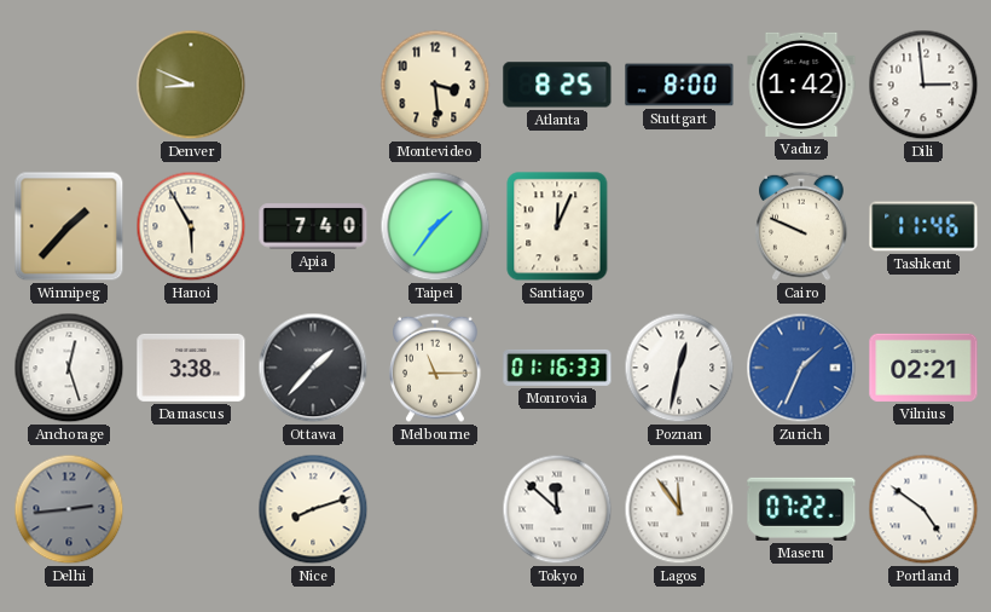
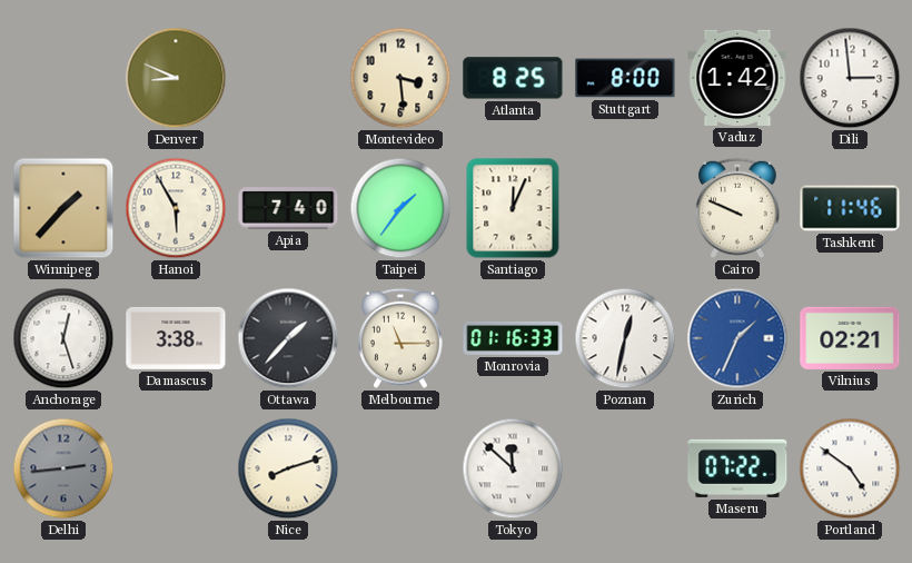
Lagos: 11:54 -> none
